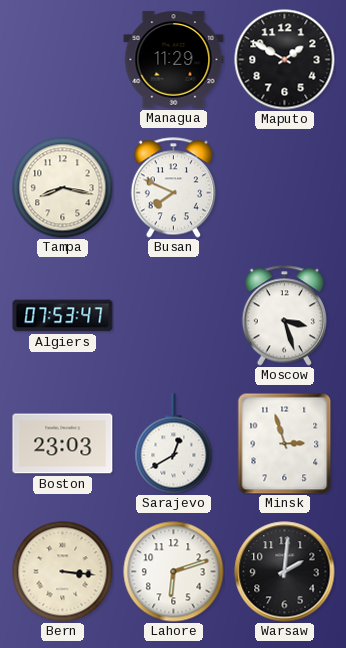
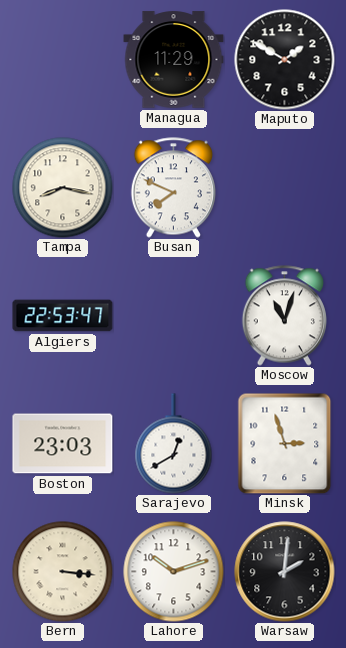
Algiers: 07:53 -> 22:53
Moscow: 3:27 -> 11:03
Lahore: 6:12 -> 10:12
